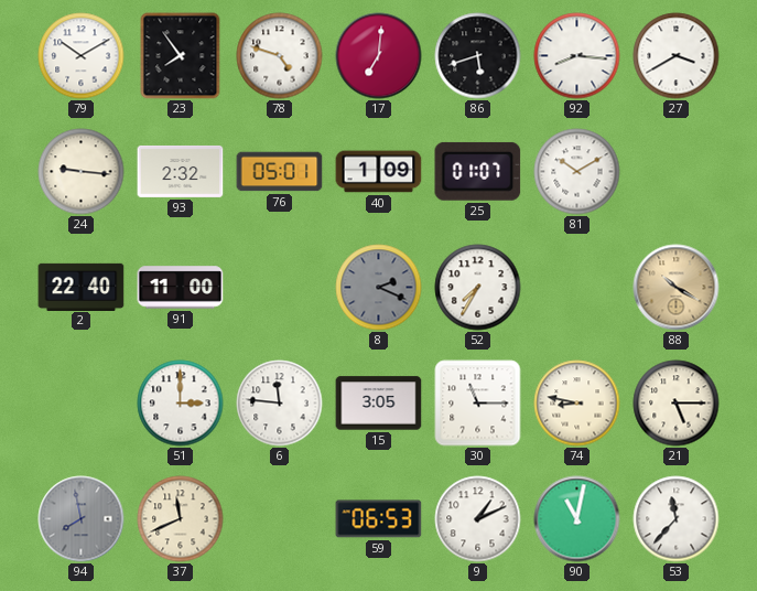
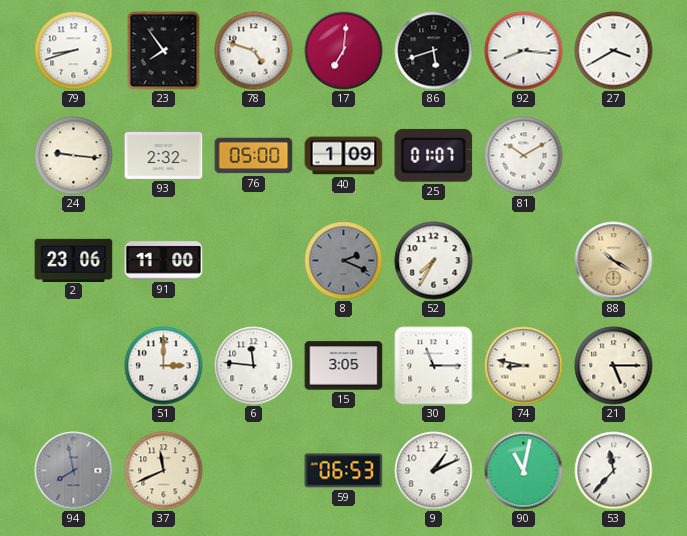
79: 10:10 -> 8:42
76: 05:01 -> 05:00
2: 22:40 -> 23:06
